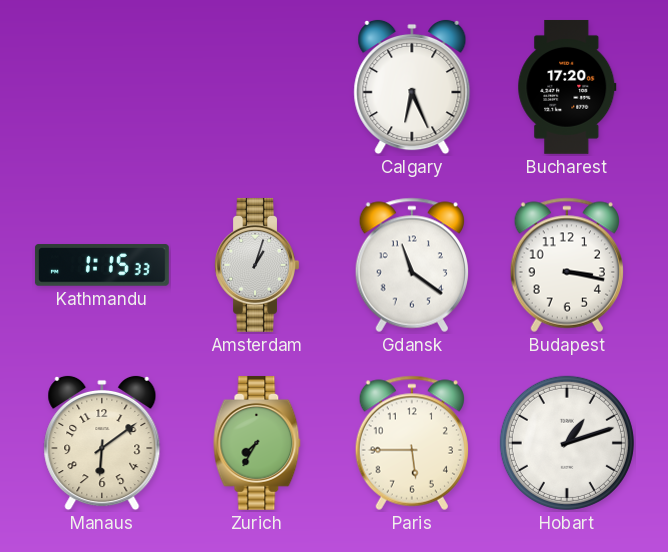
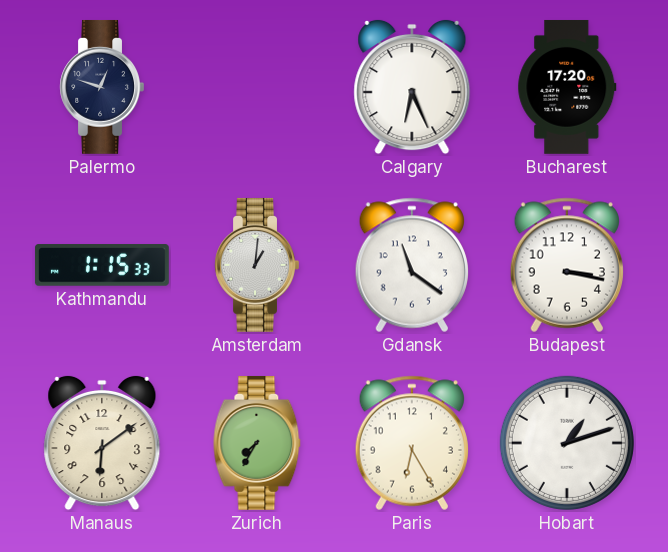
Palermo: none -> 12:48
Amsterdam: 1:03 -> 1:01
Paris: 5:45 -> 6:25
